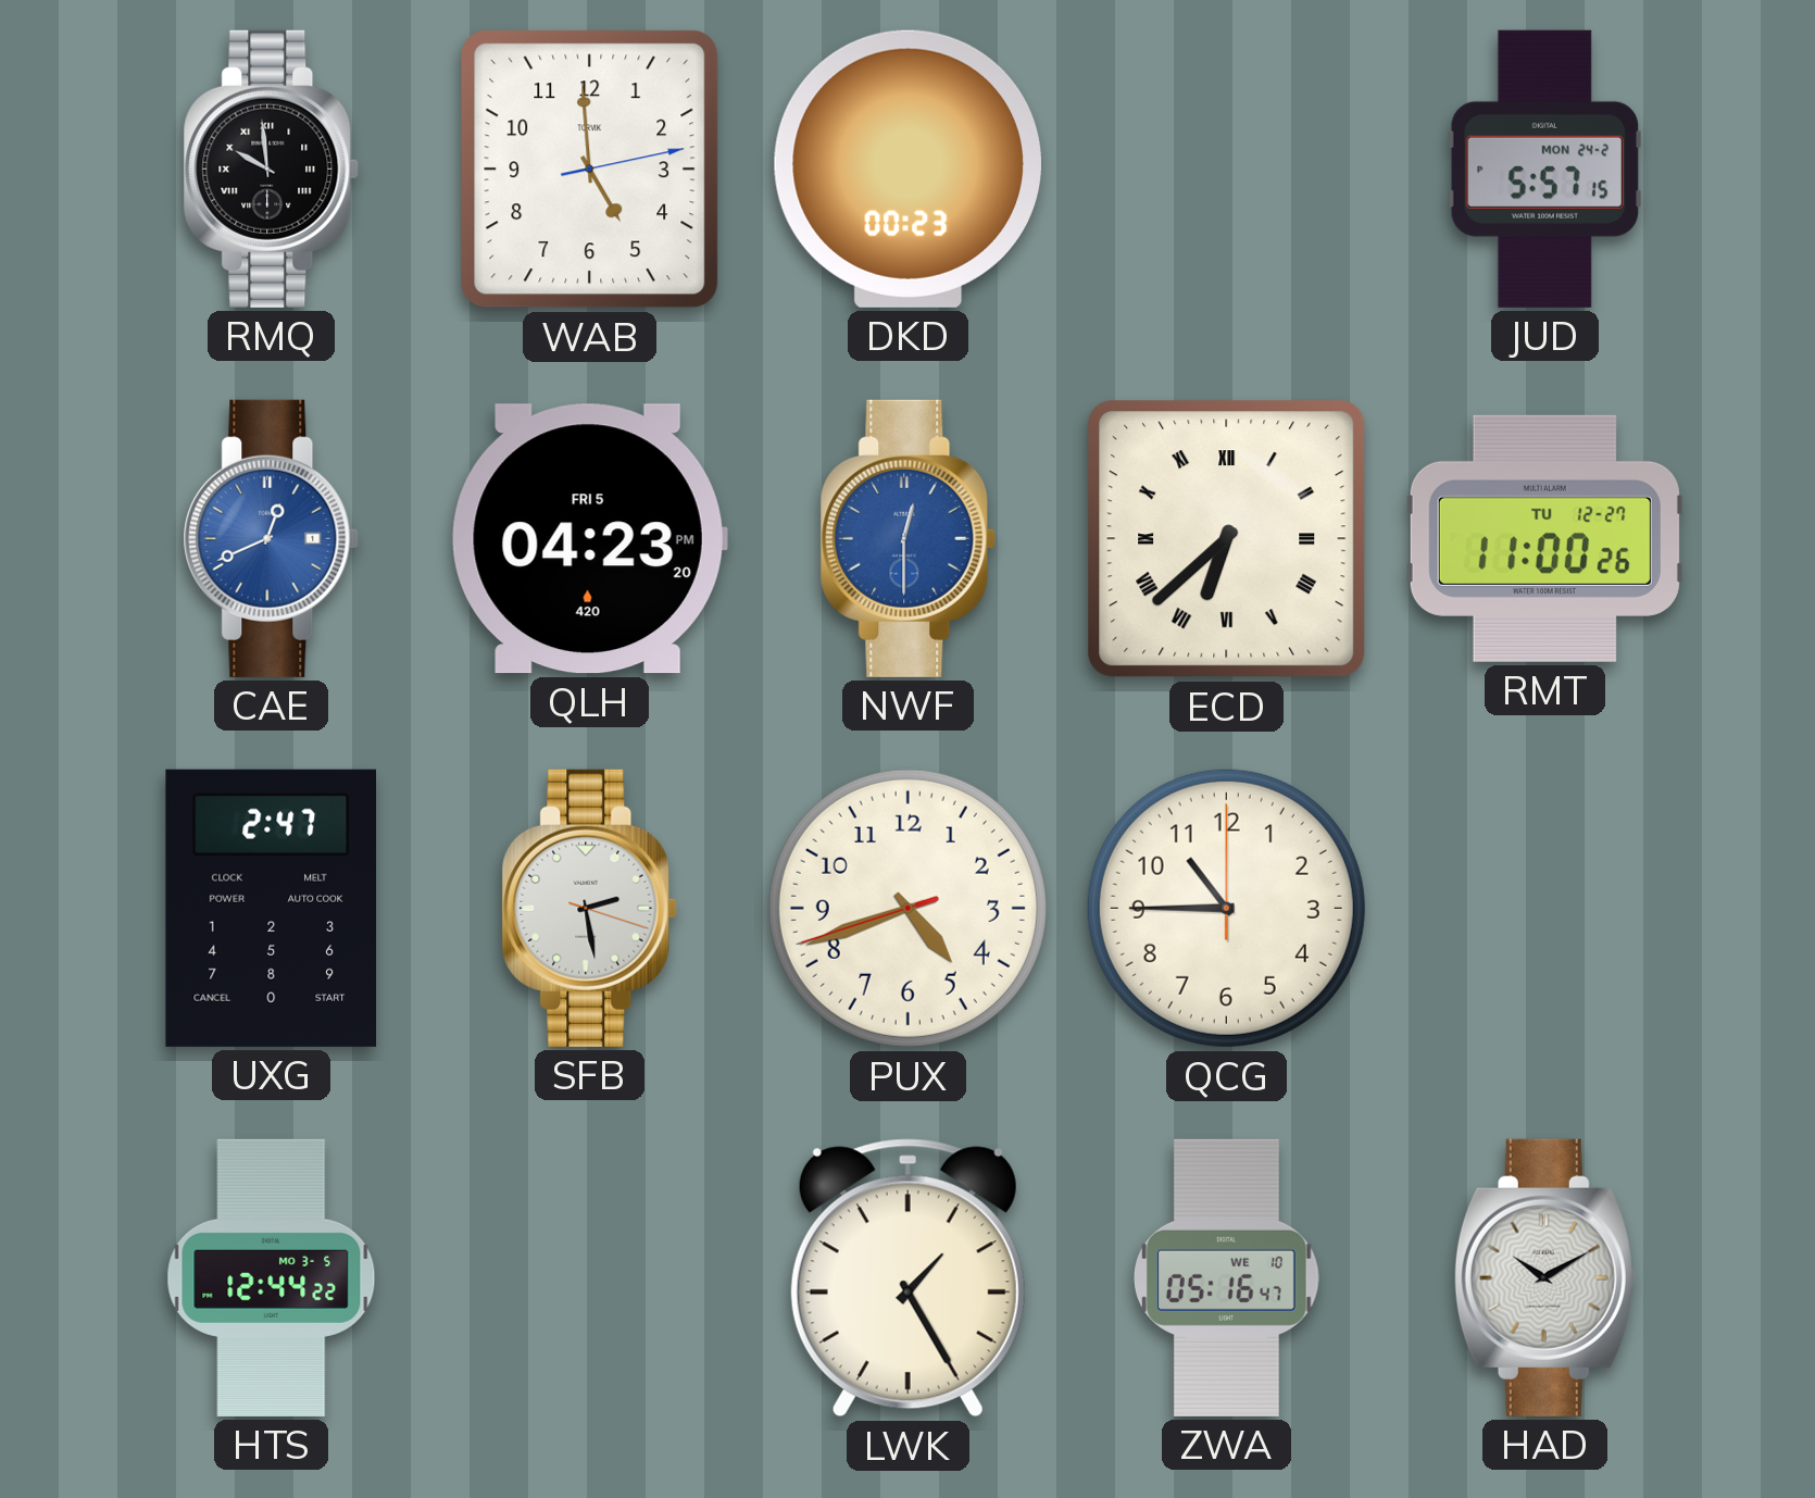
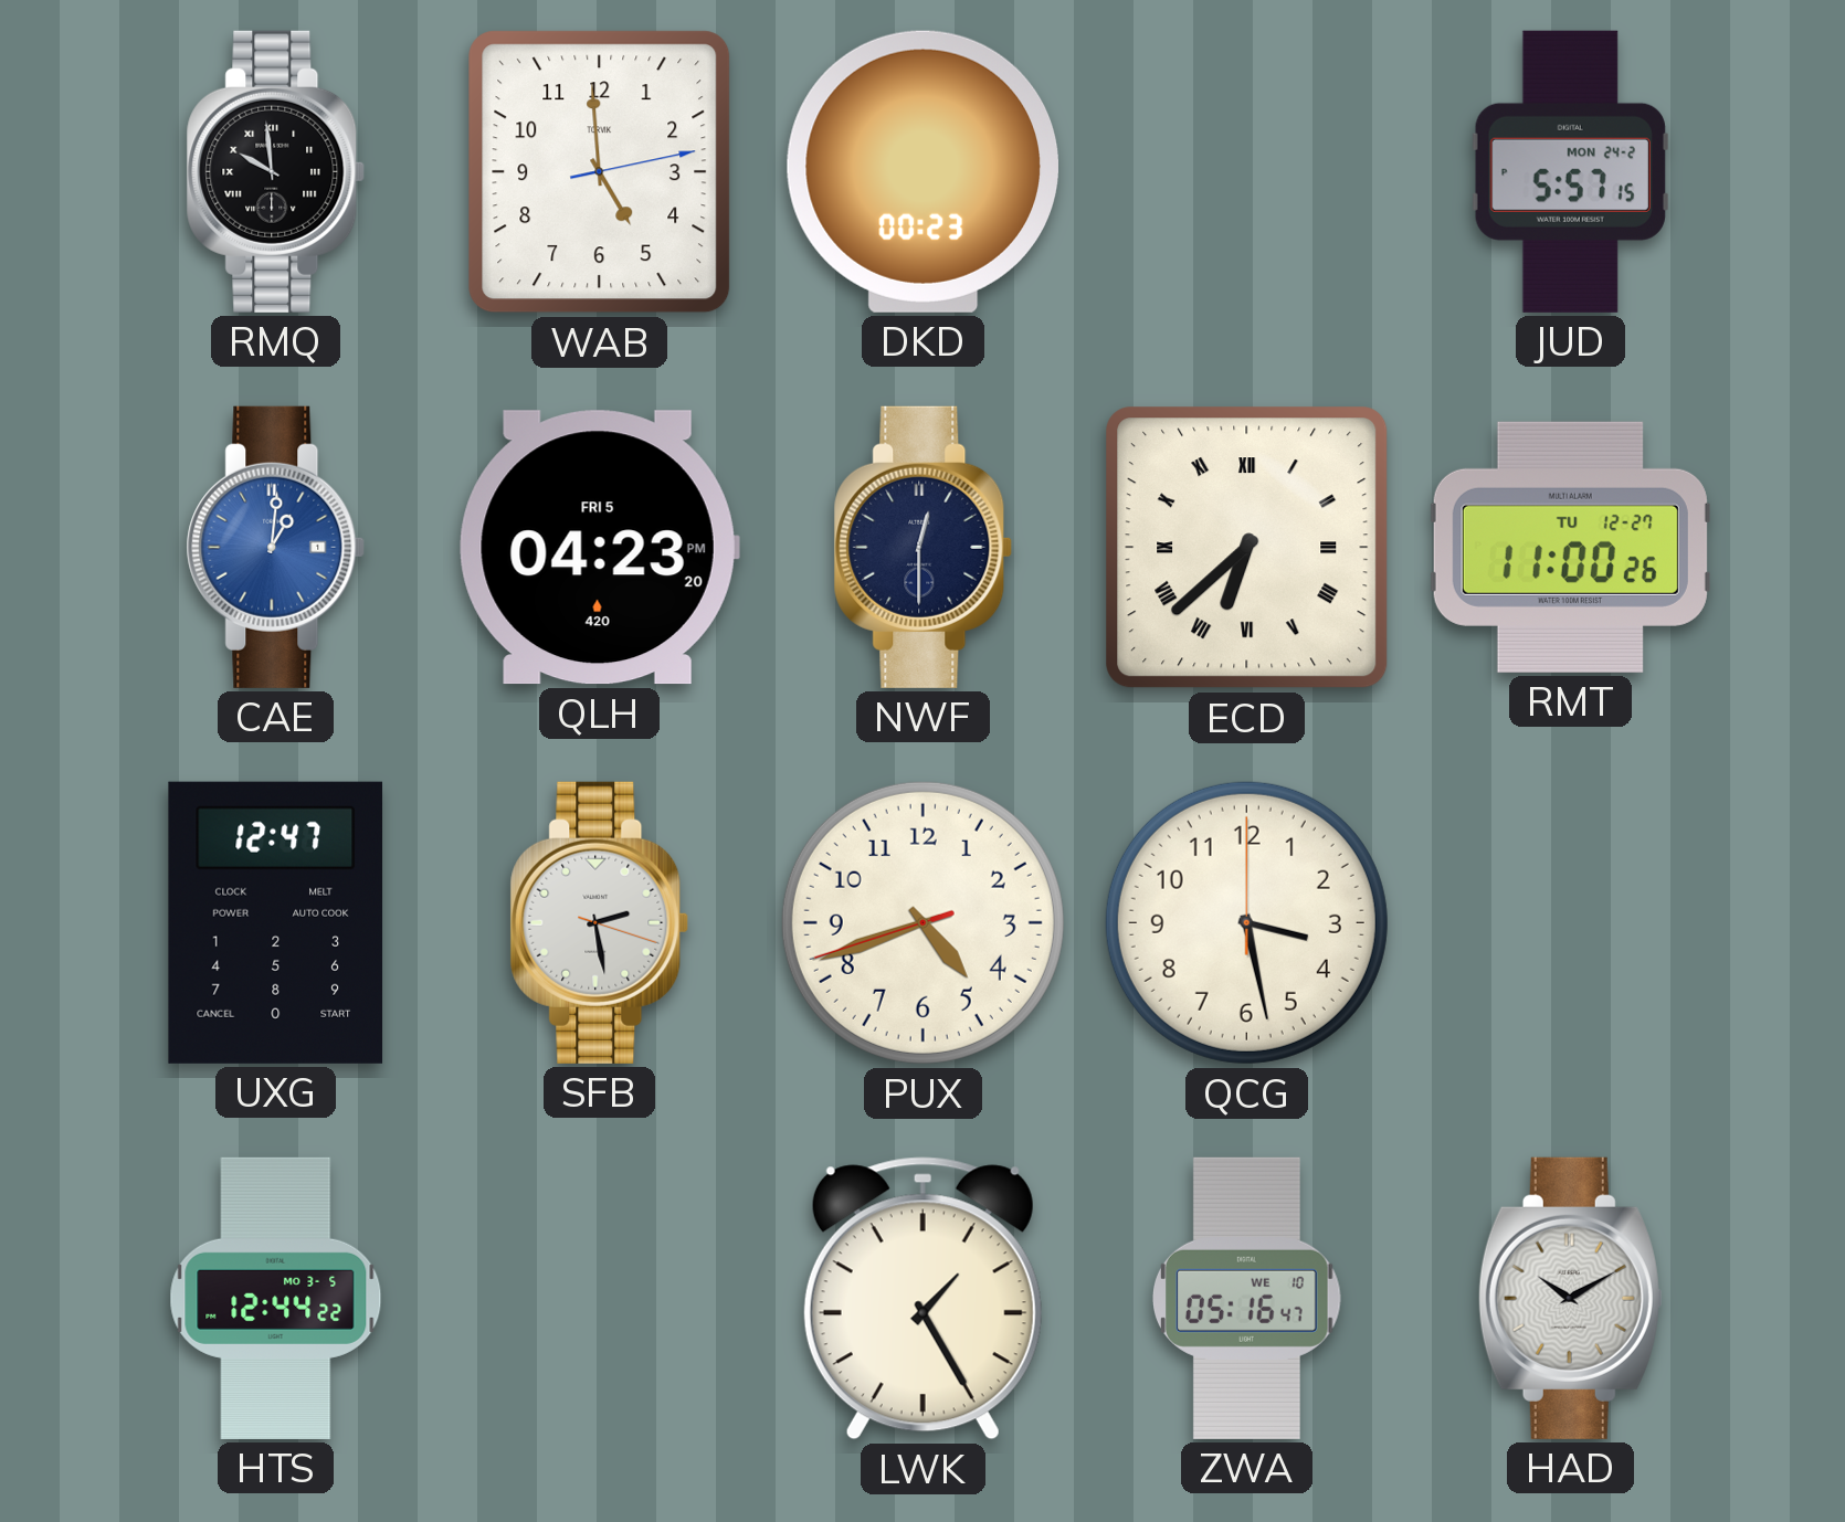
CAE: 12:41 -> 1:01
NWF dial: blue -> navy
UXG: 2:47 -> 12:47
QCG: 10:45 -> 3:28
